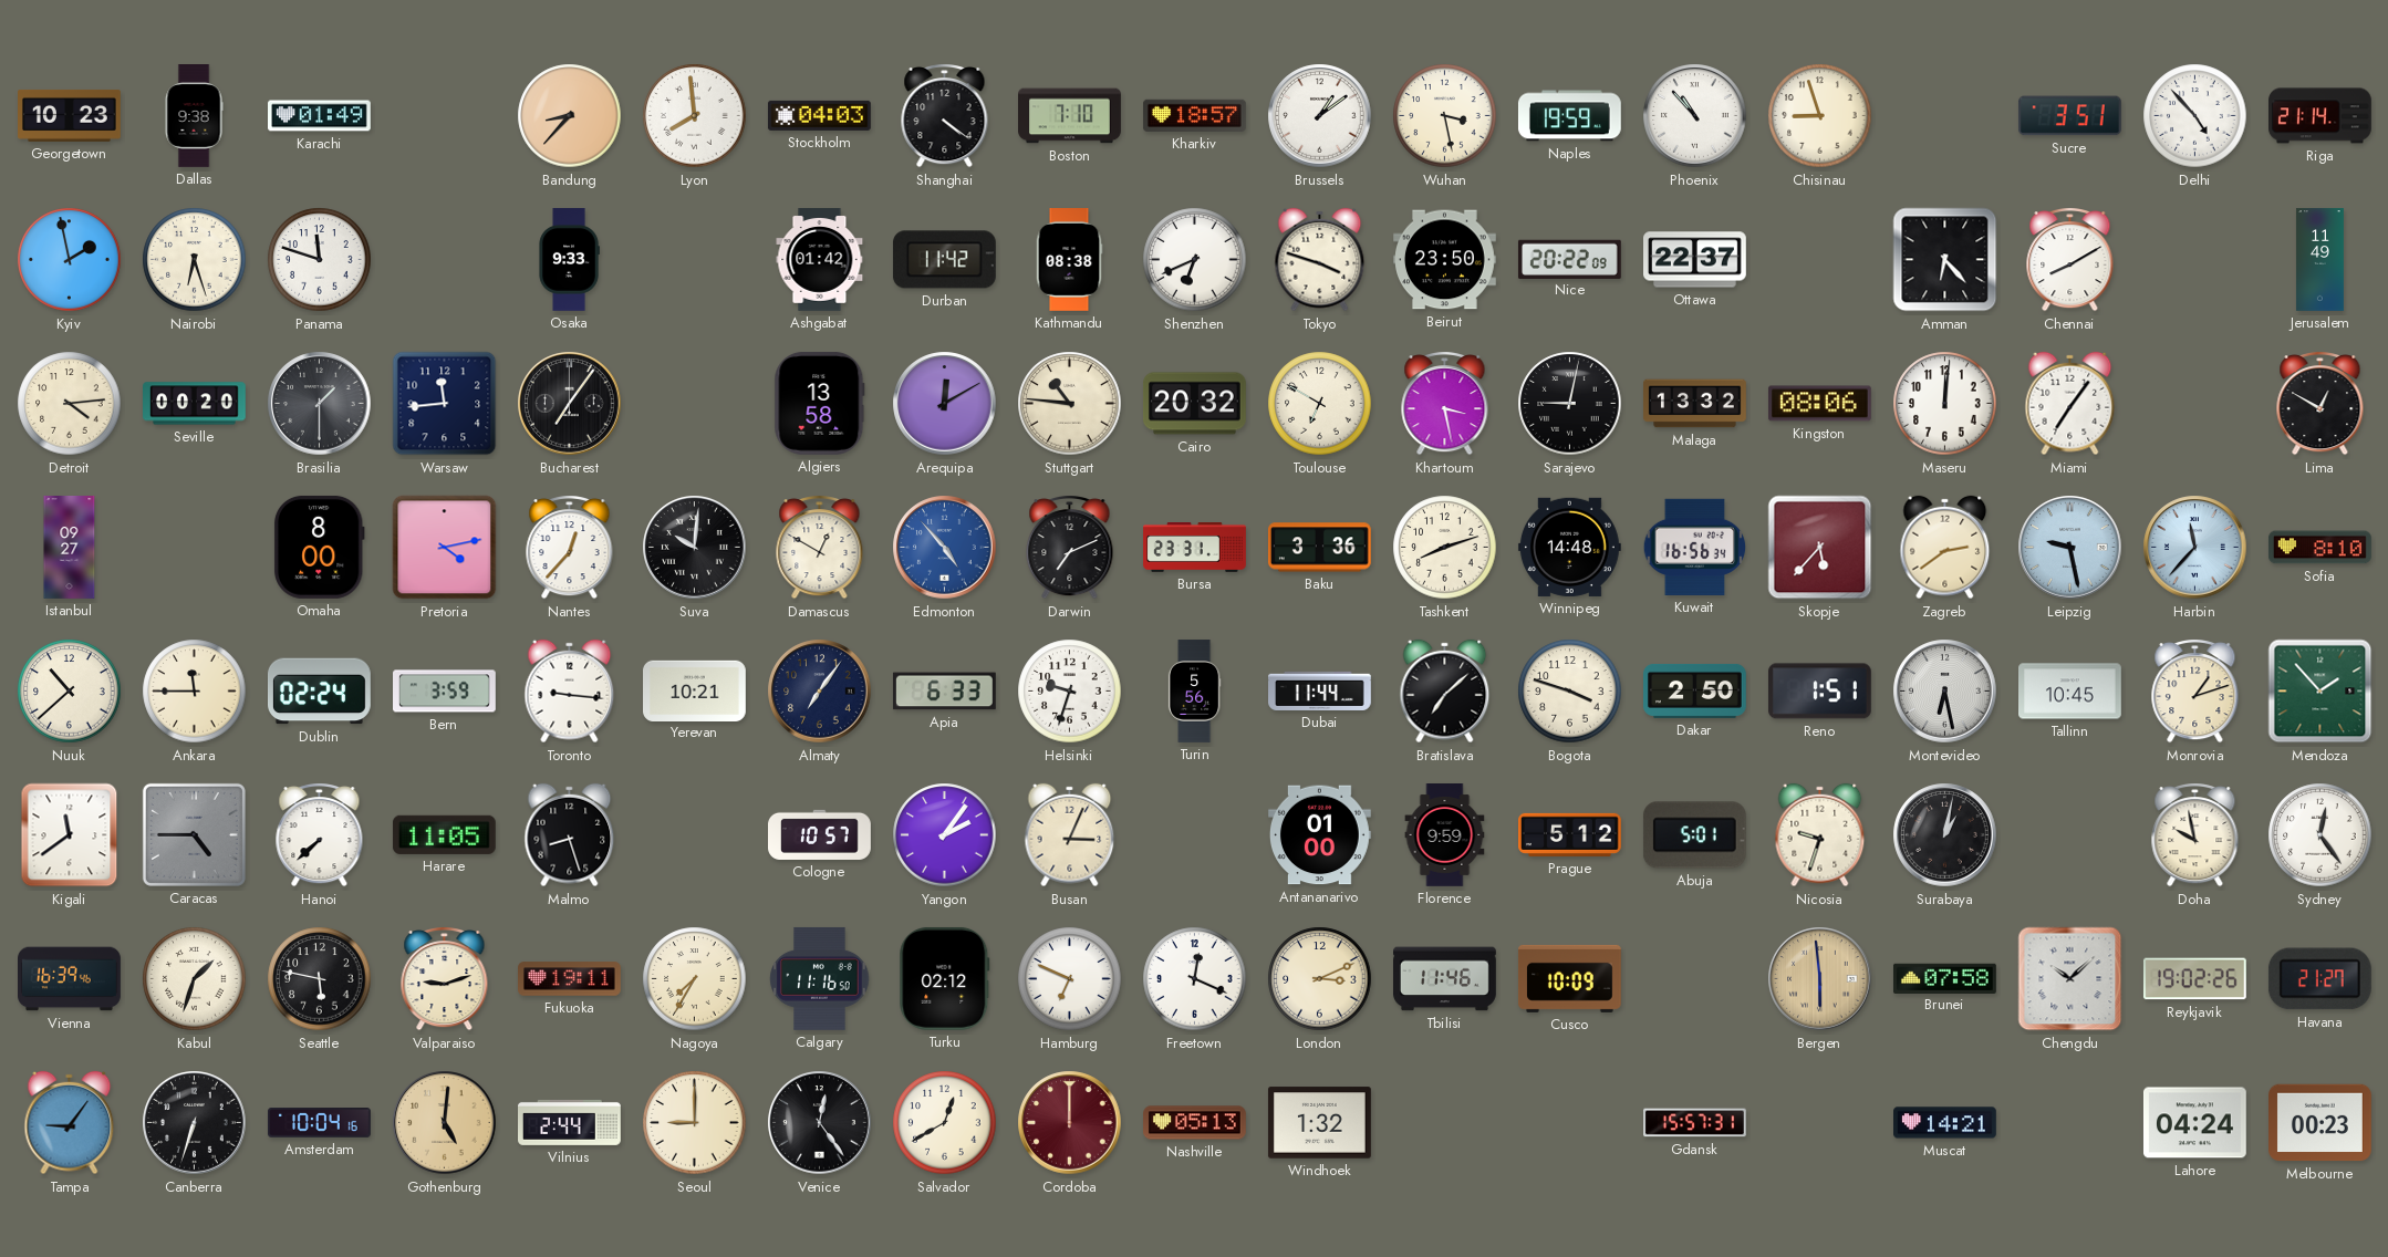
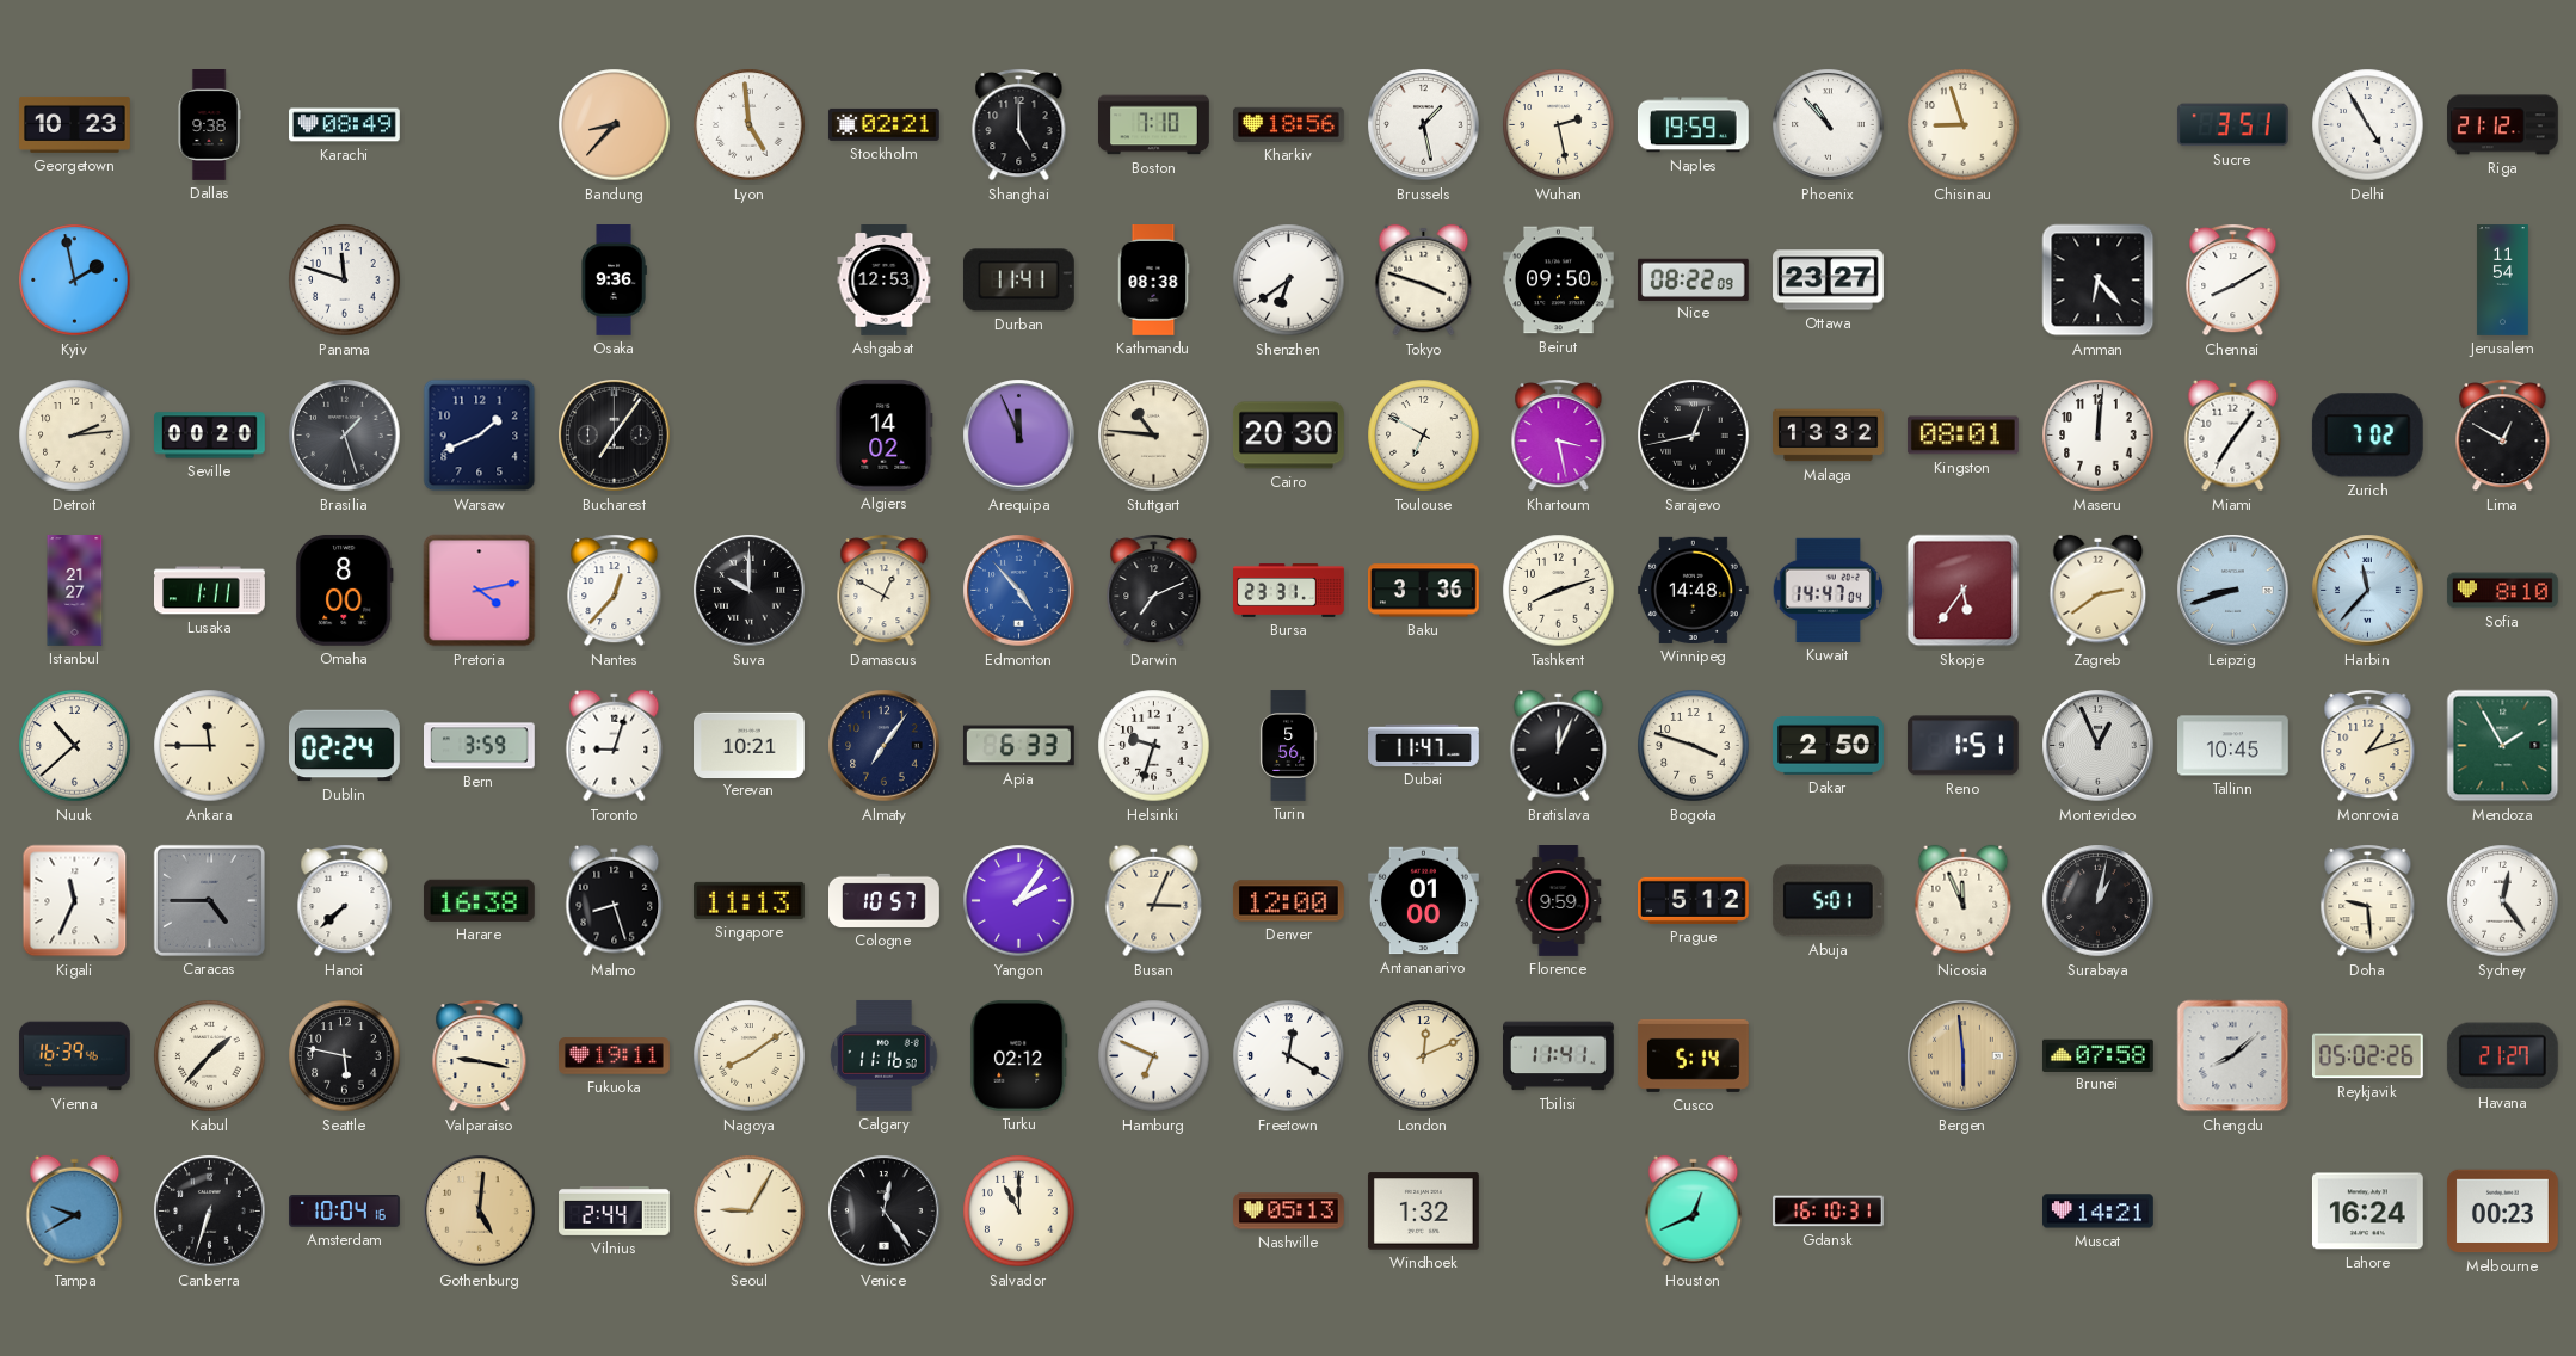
Karachi: 01:49 -> 08:49
Lyon: 7:59 -> 4:59
Stockholm: 04:03 -> 02:21
Shanghai: 4:21 -> 5:00
Kharkiv: 18:57 -> 18:56
Brussels: 1:09 -> 1:28
Wuhan: 3:28 -> 2:28
Delhi: 4:53 -> 4:55
Riga: 21:14 -> 21:12
Nairobi: 6:27 -> none
Osaka: 9:33 -> 9:36
Ashgabat: 01:42 -> 12:53
Durban: 11:42 -> 11:41
Shenzhen: 6:41 -> 6:39
Beirut: 23:50 -> 09:50
Nice: 20:22 -> 08:22
Ottawa: 22:37 -> 23:27
Jerusalem: 11:49 -> 11:54
Detroit: 4:14 -> 2:14
Brasilia: 1:30 -> 1:27
Warsaw: 11:44 -> 1:41
Algiers: 13:58 -> 14:02
Arequipa: 12:10 -> 11:56
Cairo: 20:32 -> 20:30
Sarajevo: 9:02 -> 12:43
Kingston: 08:06 -> 08:01
Zurich: none -> 7:02
Istanbul: 09:27 -> 21:27
Lusaka: none -> 1:11
Suva: 10:01 -> 10:00
Kuwait: 16:56 -> 14:47
Skopje: 5:37 -> 5:36
Leipzig: 9:28 -> 8:42
Toronto: 9:16 -> 9:03
Dubai: 11:44 -> 11:47
Bratislava: 7:08 -> 12:04
Montevideo: 6:28 -> 12:56
Mendoza: 1:53 -> 1:55
Kigali: 11:39 -> 11:34
Harare: 11:05 -> 16:38
Singapore: none -> 11:13
Denver: none -> 12:00
Nicosia: 9:33 -> 11:56
Doha: 9:58 -> 9:29
Kabul: 1:33 -> 1:37
Valparaiso: 9:12 -> 9:17
Nagoya: 7:35 -> 8:09
Freetown: 12:19 -> 12:20
London: 3:11 -> 12:11
Tbilisi: 11:46 -> 11:41
Cusco: 10:09 -> 5:14
Chengdu: 10:08 -> 8:08
Reykjavik: 19:02 -> 05:02
Tampa: 9:06 -> 9:40
Seoul: 9:00 -> 9:05
Salvador: 12:40 -> 11:00
Cordoba: 12:00 -> none
Houston: none -> 12:41
Gdansk: 15:57 -> 16:10
Lahore: 04:24 -> 16:24
